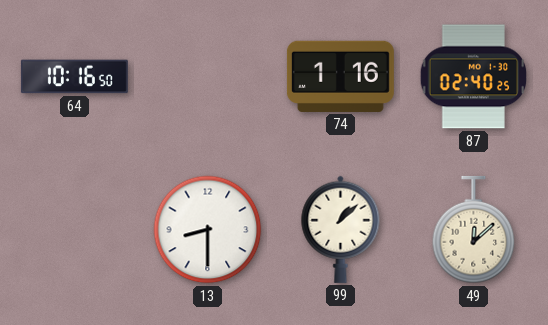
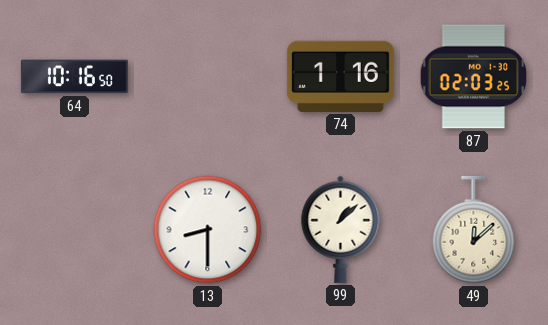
87: 02:40 -> 02:03
